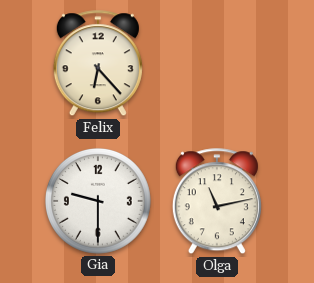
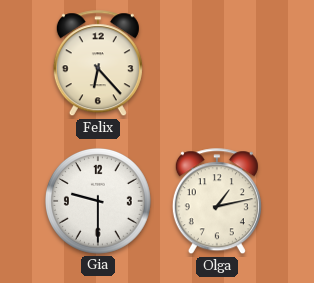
Olga: 11:13 -> 1:13
